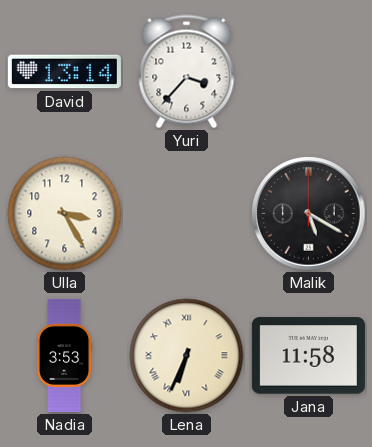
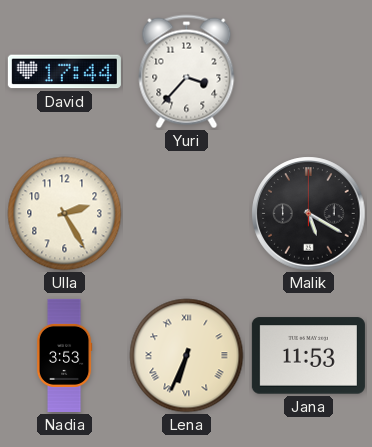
David: 13:14 -> 17:44
Ulla: 3:25 -> 2:25
Jana: 11:58 -> 11:53
